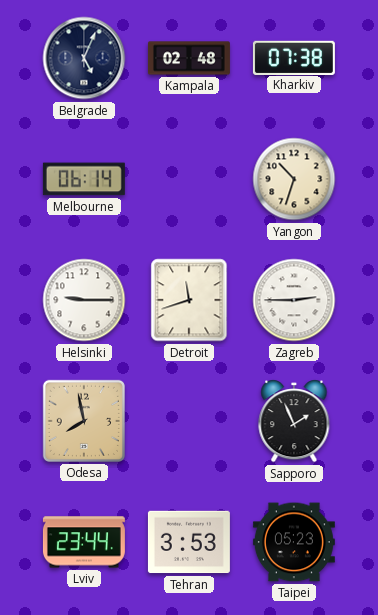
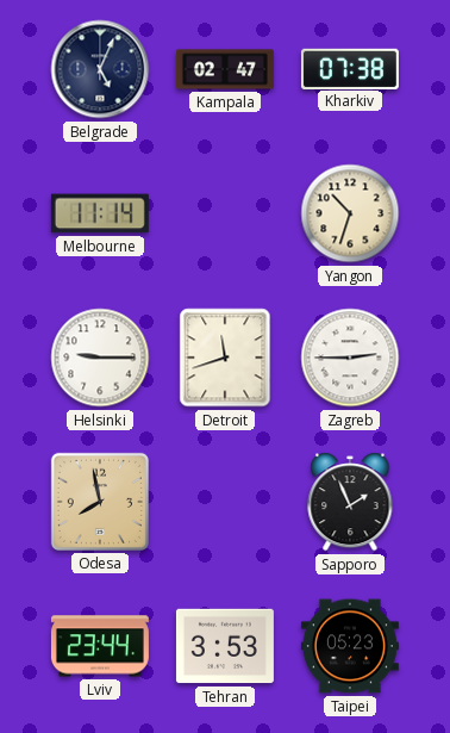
Kampala: 02:48 -> 02:47
Melbourne: 06:14 -> 11:14
